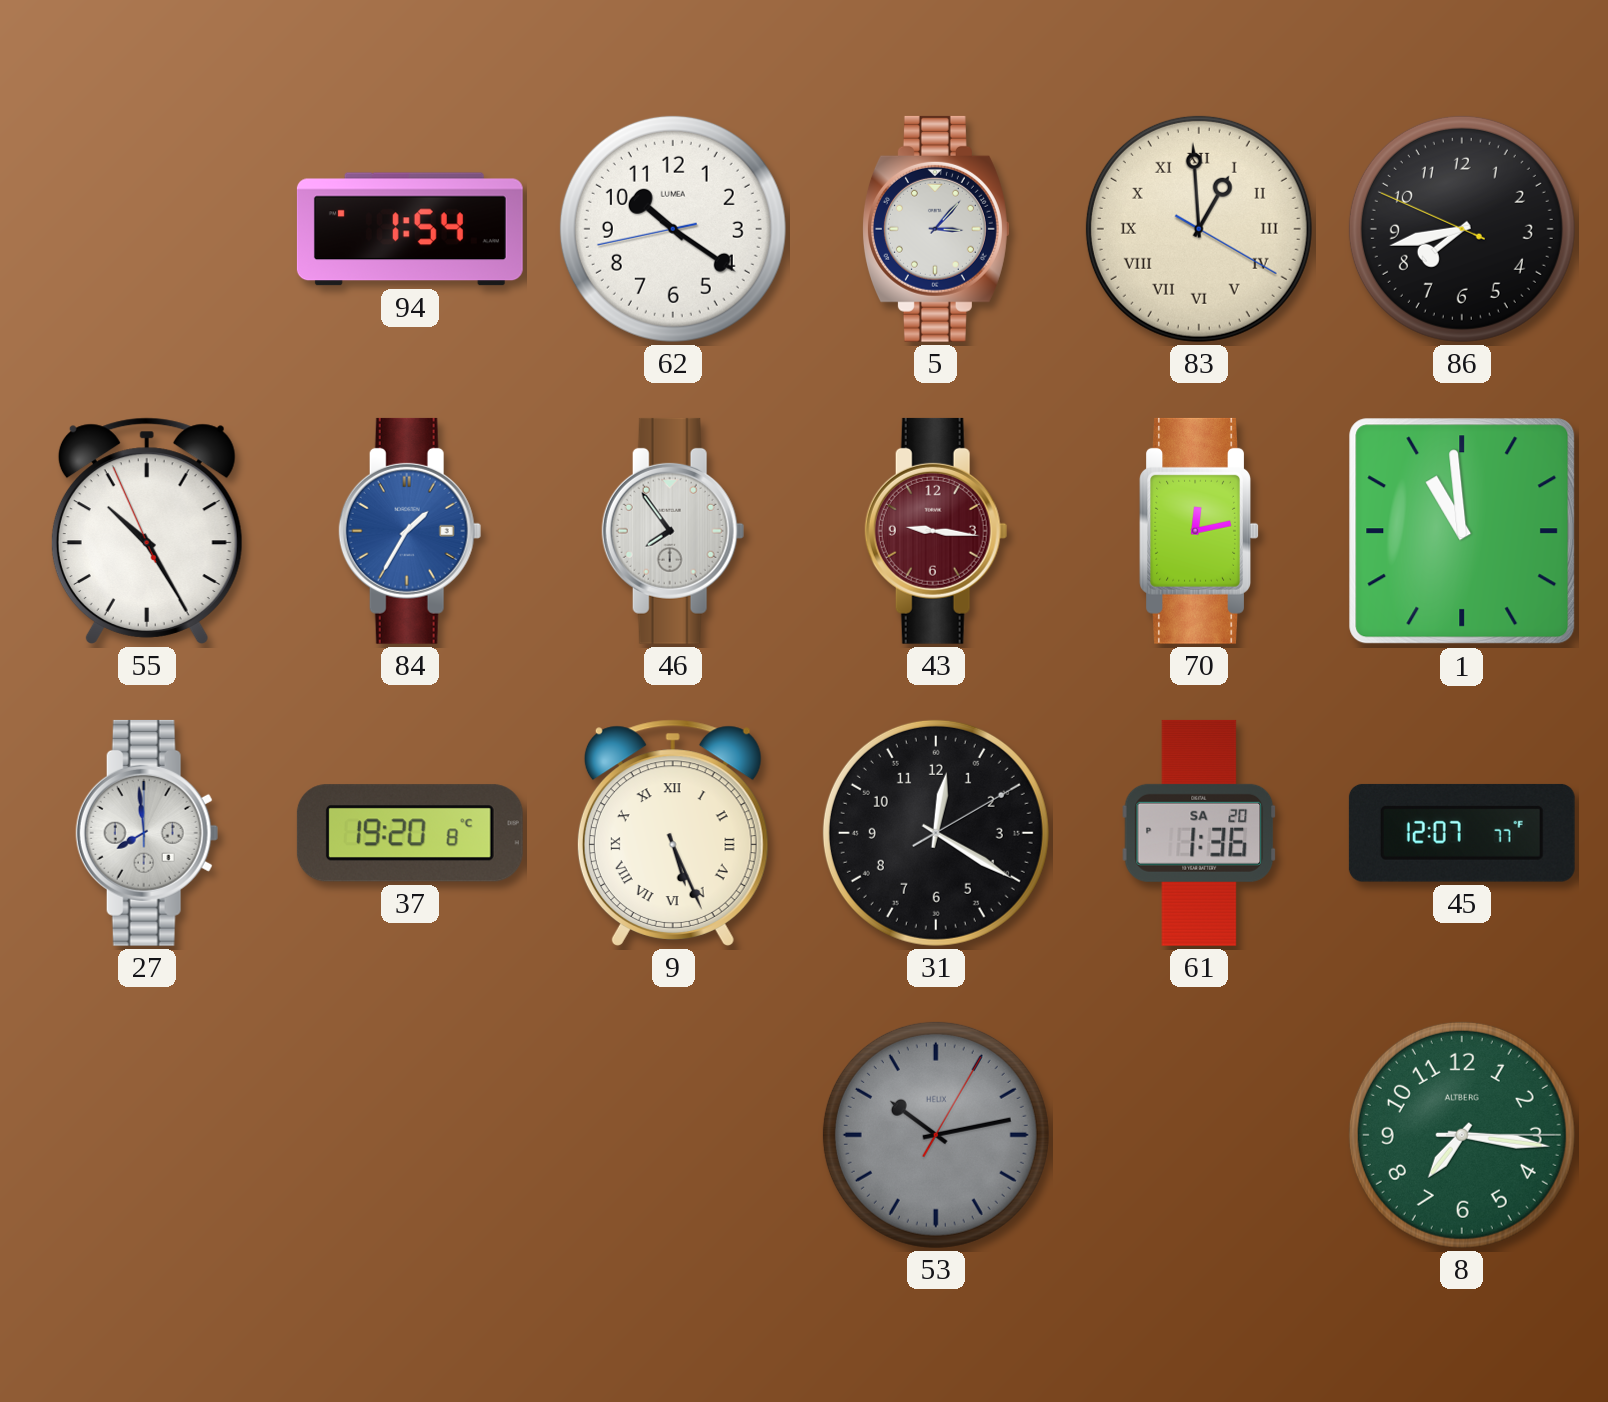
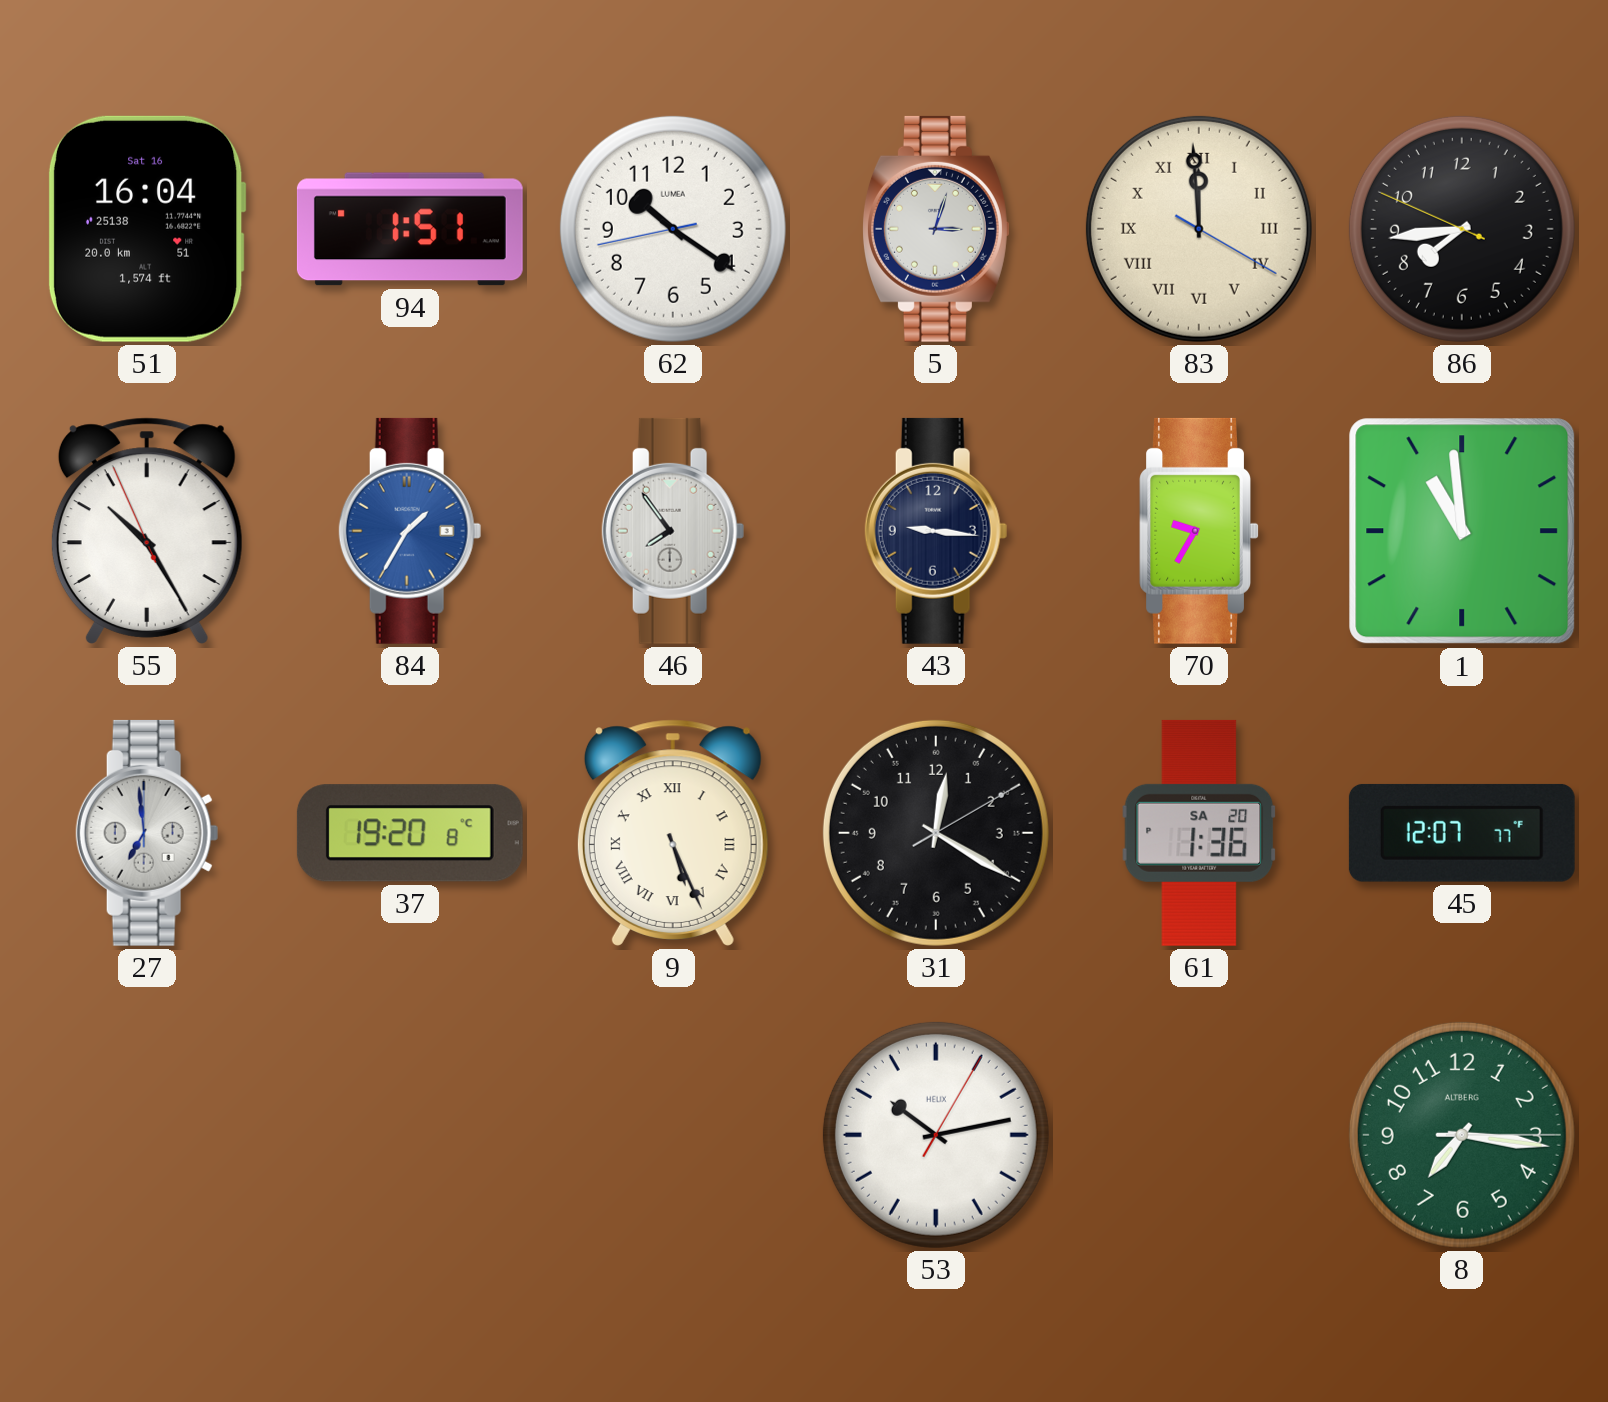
51: none -> 16:04
94: 1:54 -> 1:51
5: 3:07 -> 3:03
83: 12:59 -> 11:59
86: 7:42 -> 7:43
43 dial: burgundy -> navy
70: 12:13 -> 9:35
27: 7:59 -> 6:59
53 dial: grey -> white
